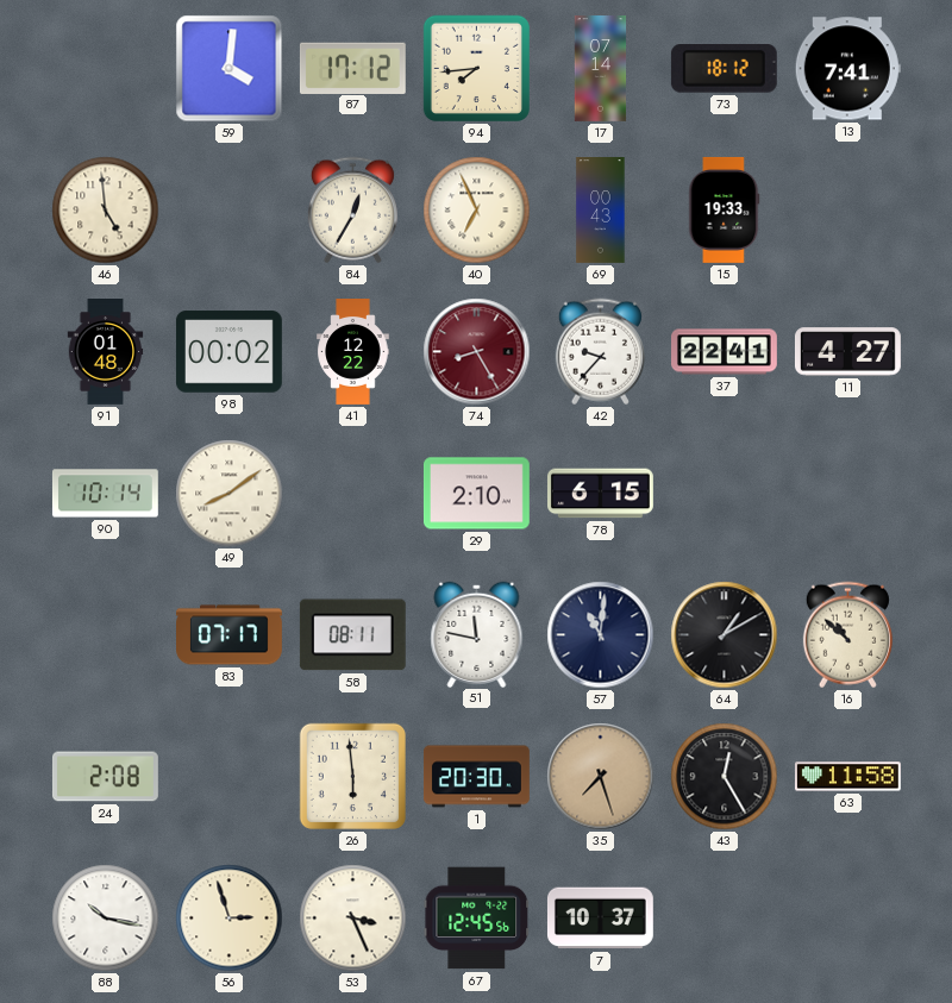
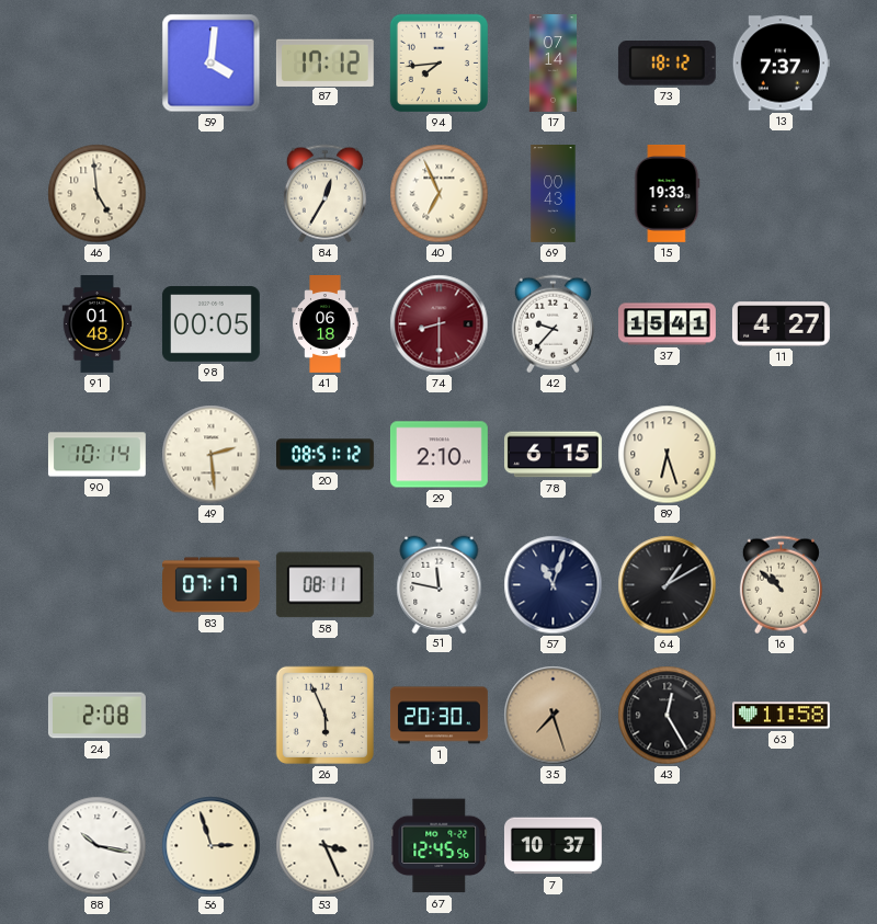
13: 7:41 -> 7:37
98: 00:02 -> 00:05
41: 12:22 -> 06:18
74: 8:25 -> 8:30
37: 22:41 -> 15:41
49: 8:09 -> 2:29
20: none -> 08:51
89: none -> 6:27
57: 11:01 -> 11:03
26: 5:59 -> 5:56
